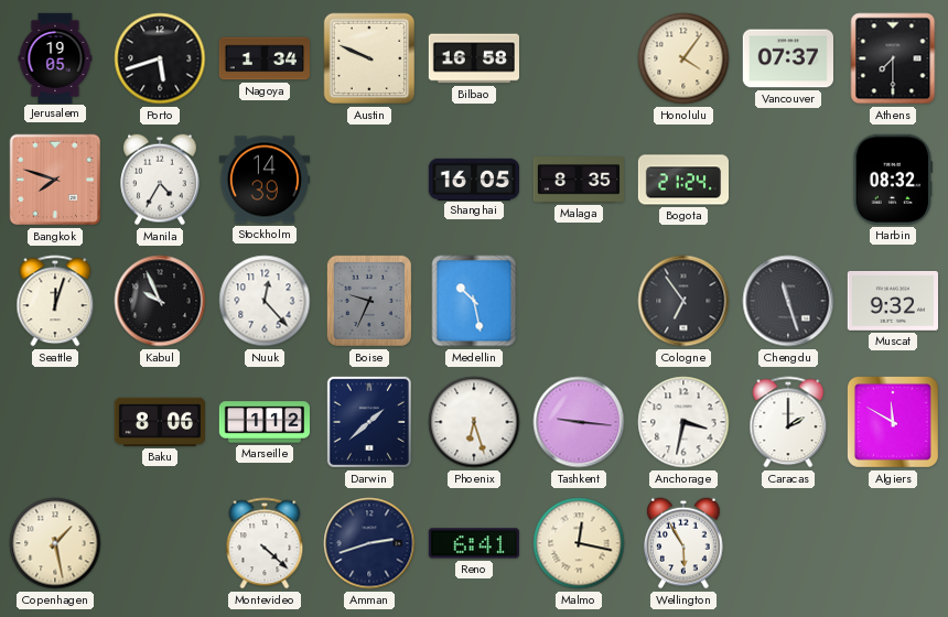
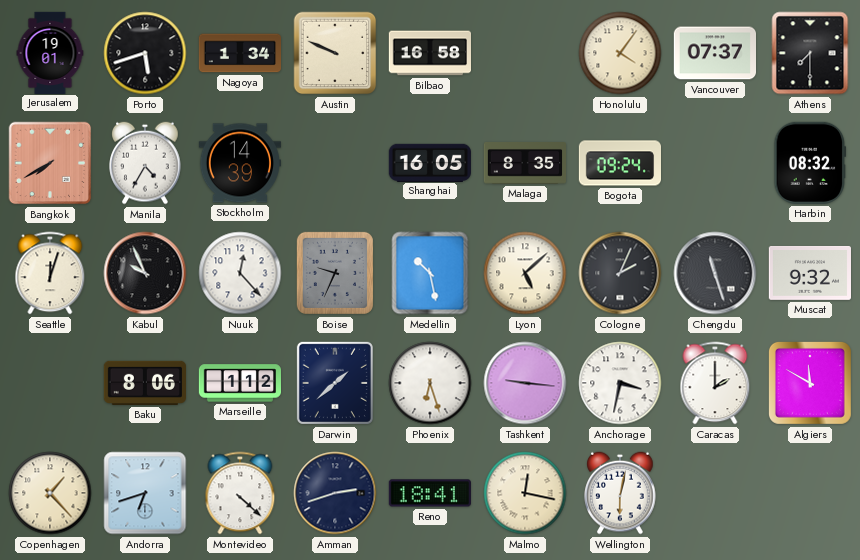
Jerusalem: 19:05 -> 19:01
Bangkok: 7:48 -> 7:40
Bogota: 21:24 -> 09:24
Lyon: none -> 5:08
Cologne: 6:54 -> 2:04
Copenhagen: 1:28 -> 1:23
Andorra: none -> 6:42
Reno: 6:41 -> 18:41
Wellington: 5:55 -> 6:02
